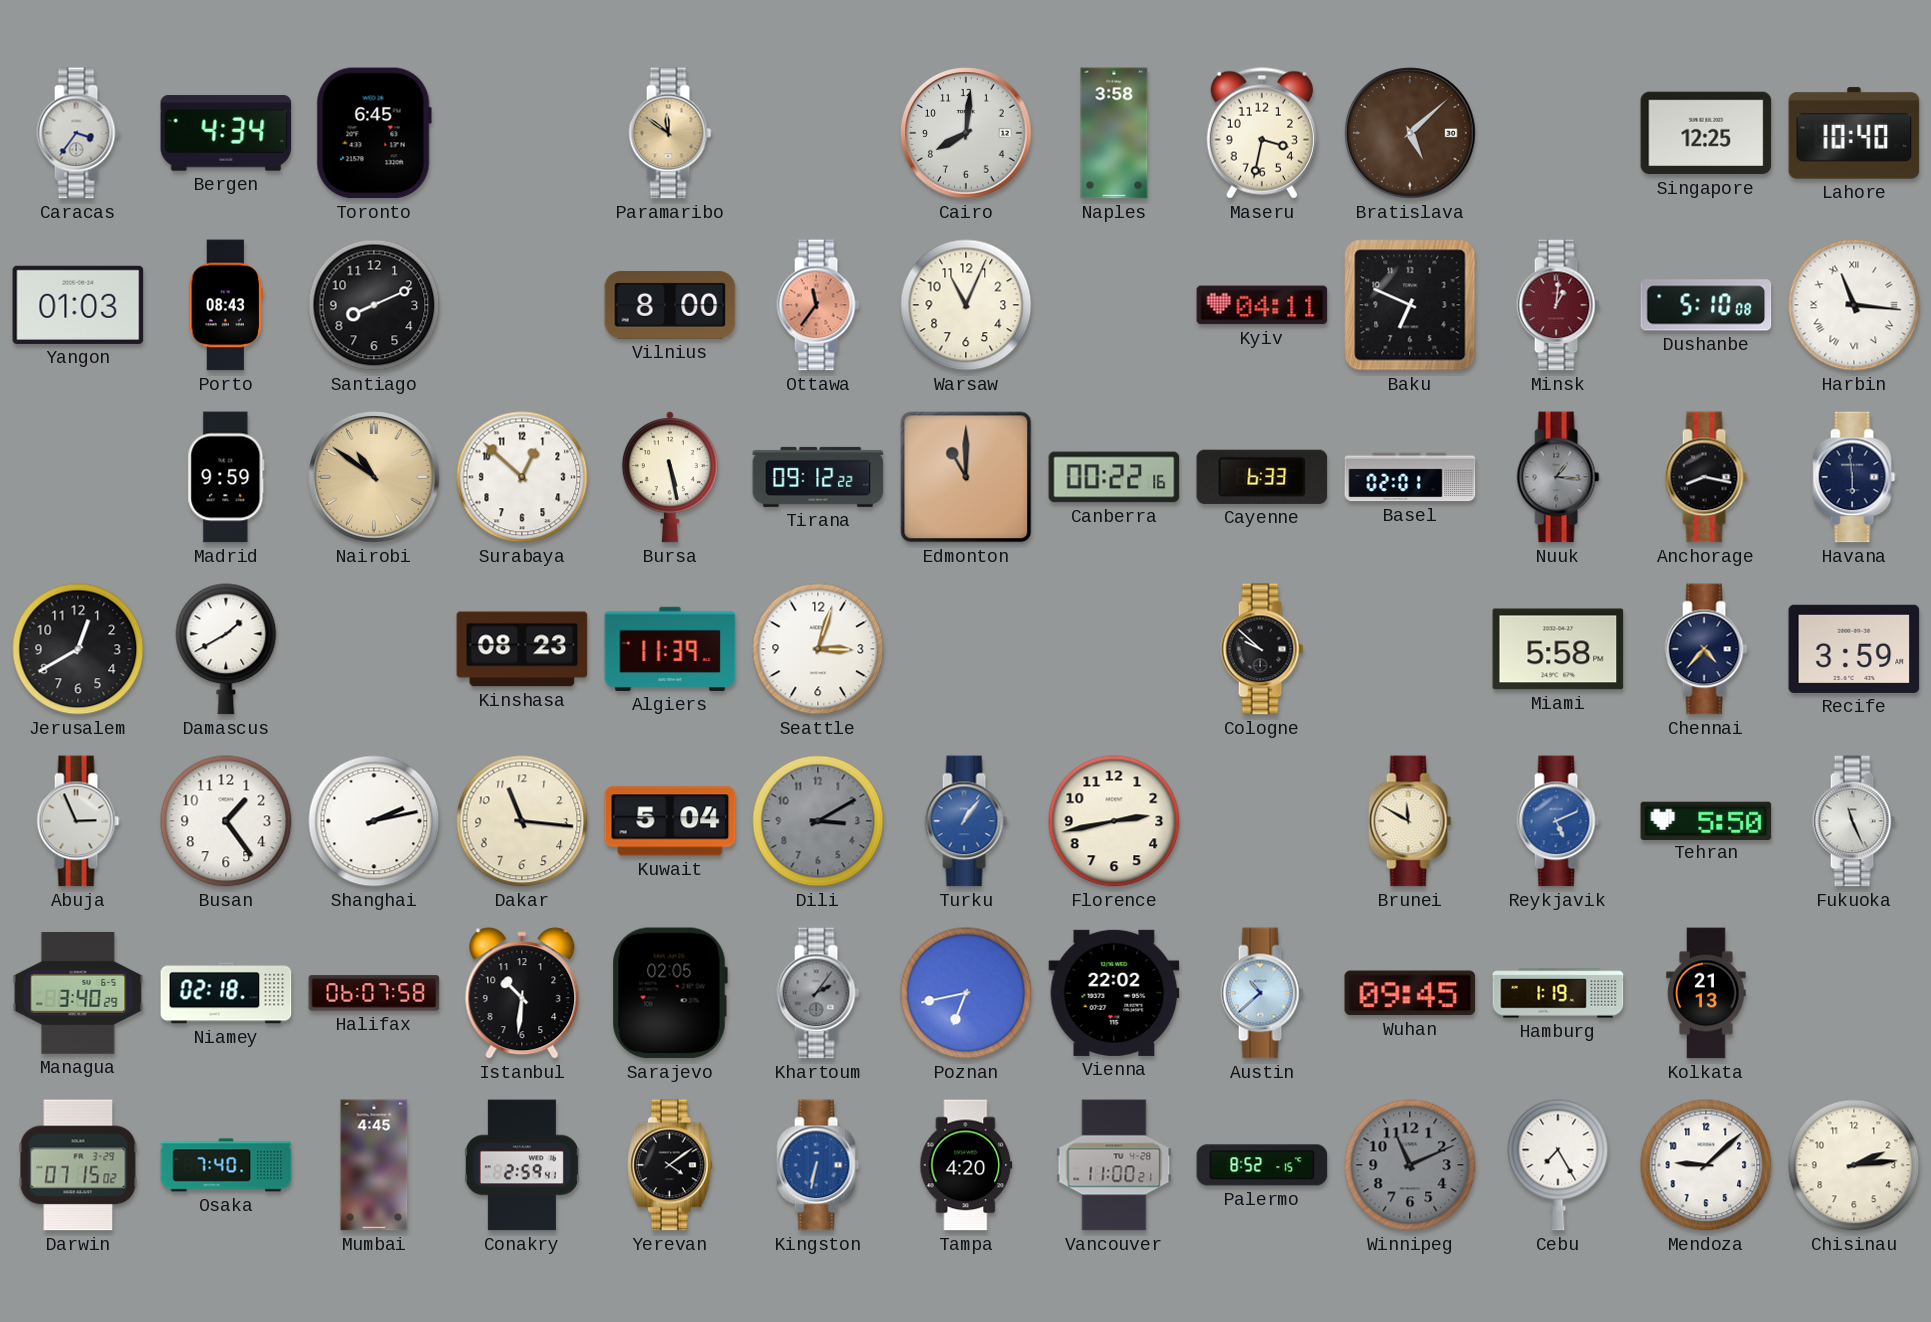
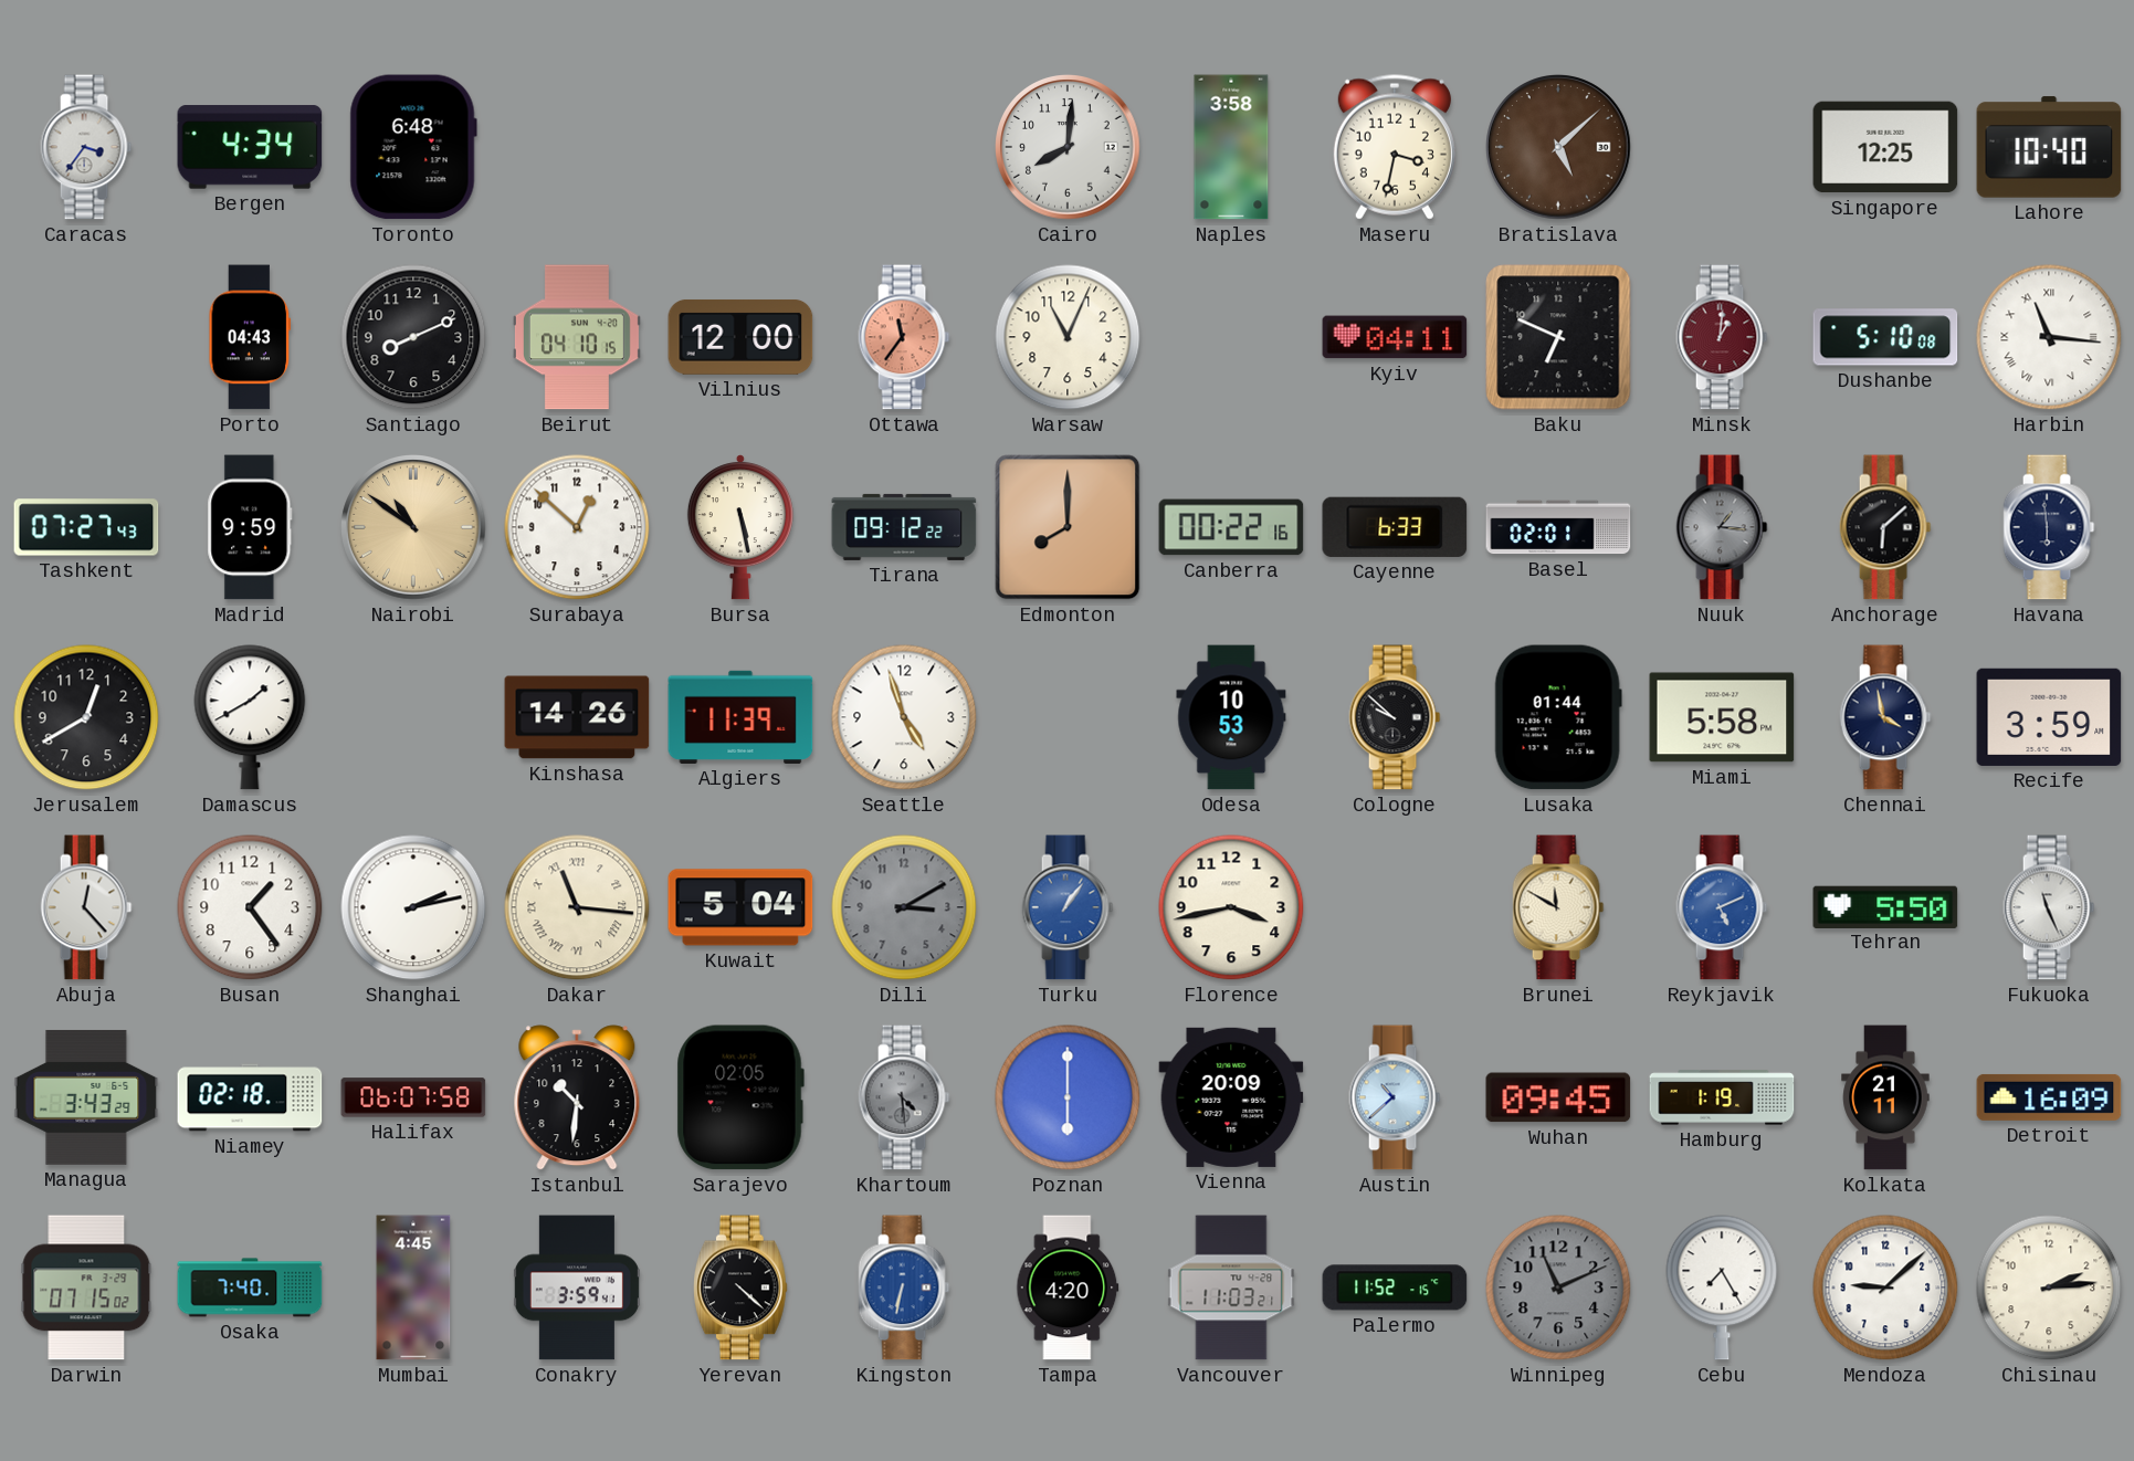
Toronto: 6:45 -> 6:48
Paramaribo: 11:51 -> none
Yangon: 01:03 -> none
Porto: 08:43 -> 04:43
Beirut: none -> 04:10
Vilnius: 8:00 -> 12:00
Tashkent: none -> 07:27
Edmonton: 11:00 -> 8:00
Anchorage: 8:17 -> 6:08
Kinshasa: 08:23 -> 14:26
Seattle: 3:03 -> 4:57
Odesa: none -> 10:53
Lusaka: none -> 01:44
Chennai: 4:37 -> 3:58
Abuja: 2:56 -> 12:23
Dakar numerals: Arabic -> Roman
Florence: 2:43 -> 3:43
Managua: 3:40 -> 3:43
Khartoum: 2:06 -> 4:29
Poznan: 6:43 -> 6:00
Vienna: 22:02 -> 20:09
Kolkata: 21:13 -> 21:11
Detroit: none -> 16:09
Conakry: 2:59 -> 3:59
Yerevan: 4:09 -> 4:22
Vancouver: 11:00 -> 11:03
Palermo: 8:52 -> 11:52
